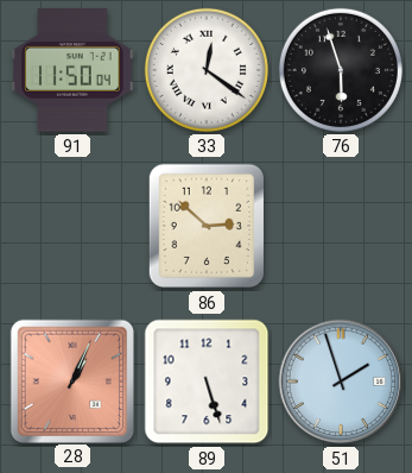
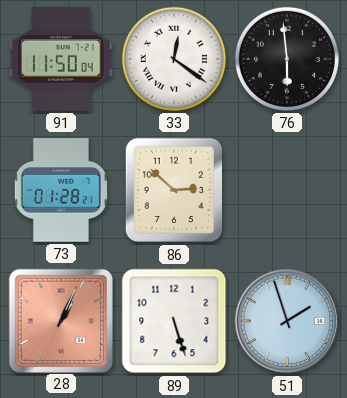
76: 5:57 -> 5:59
73: none -> 01:28
